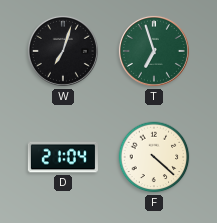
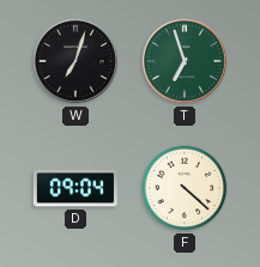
D: 21:04 -> 09:04
